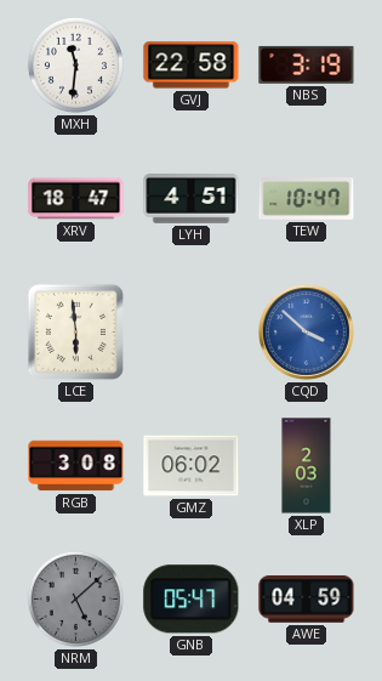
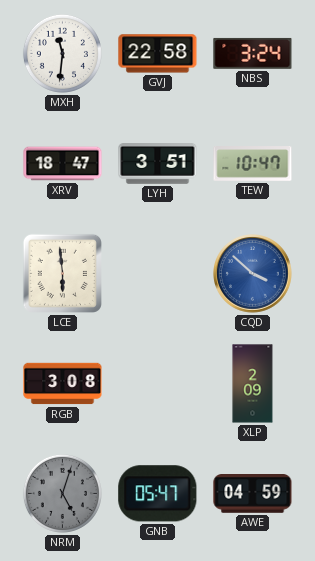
NBS: 3:19 -> 3:24
LYH: 4:51 -> 3:51
GMZ: 06:02 -> none
XLP: 2:03 -> 2:09
NRM: 5:08 -> 5:03
